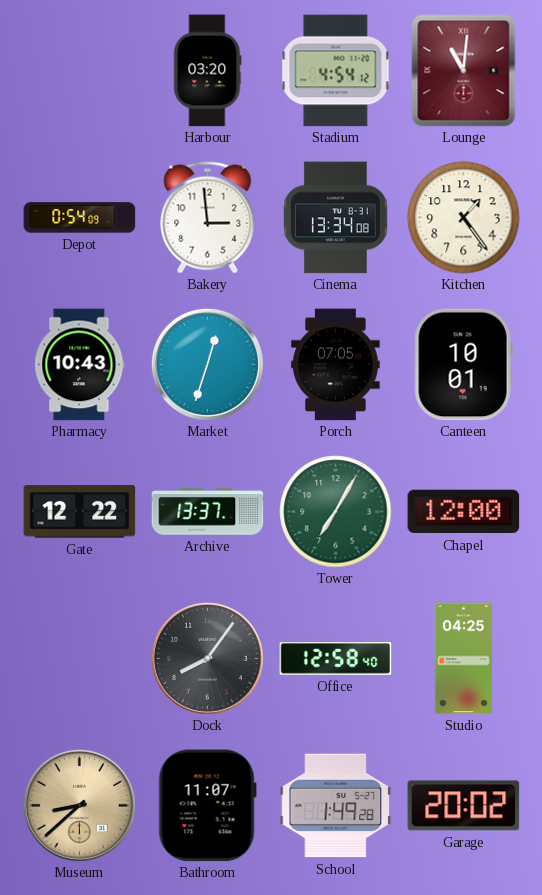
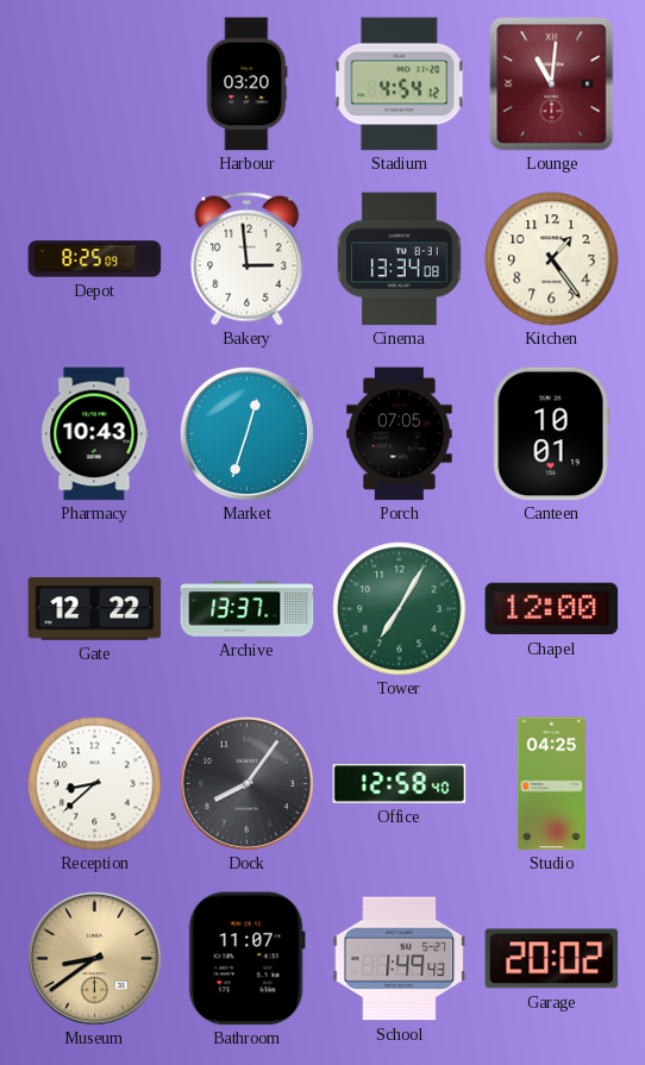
Depot: 0:54 -> 8:25
Reception: none -> 8:38
Museum: 8:38 -> 8:39
School: 1:49:28 -> 1:49:43
